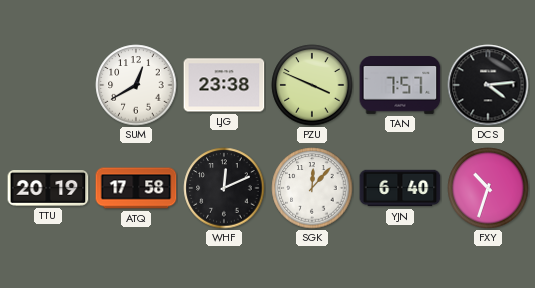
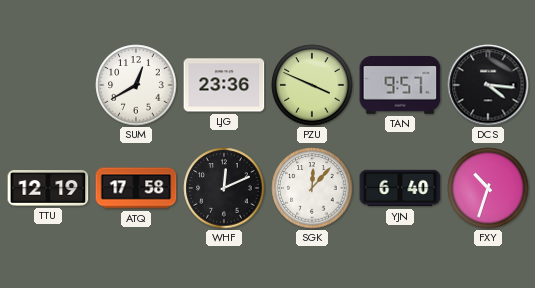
LJG: 23:38 -> 23:36
TAN: 7:57 -> 9:57
DCS: 4:14 -> 4:16
TTU: 20:19 -> 12:19
